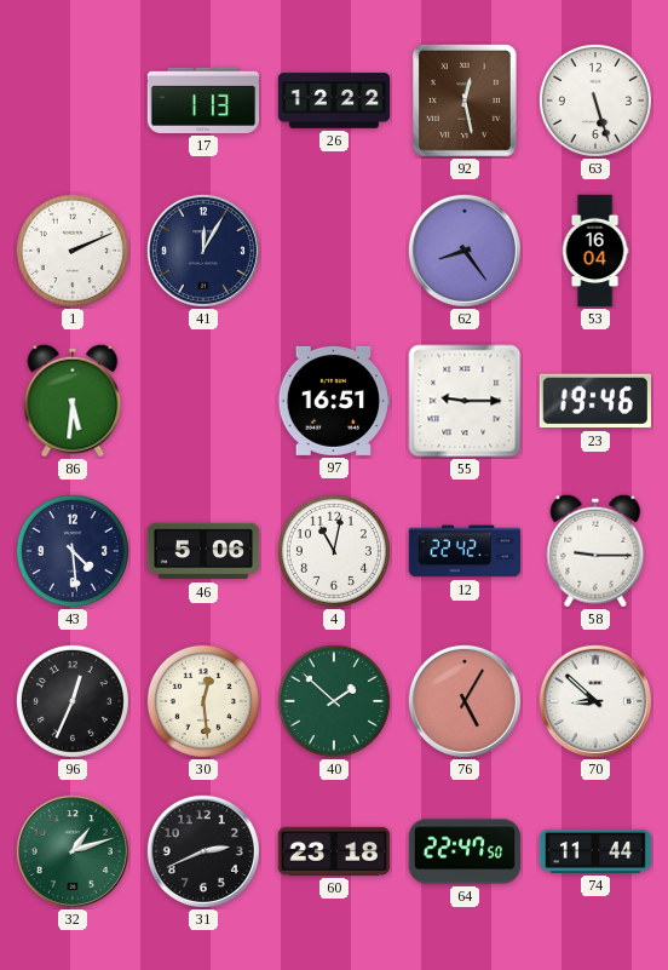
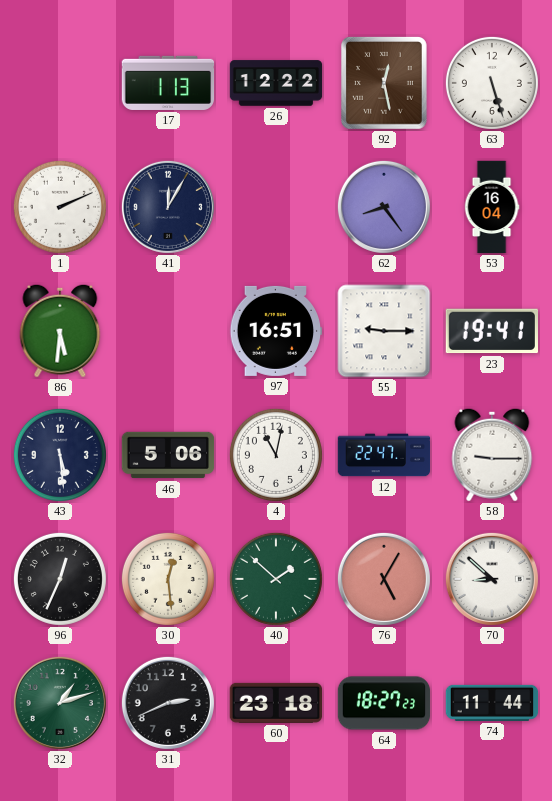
23: 19:46 -> 19:41
43: 4:29 -> 5:29
12: 22:42 -> 22:47
64: 22:47 -> 18:27
